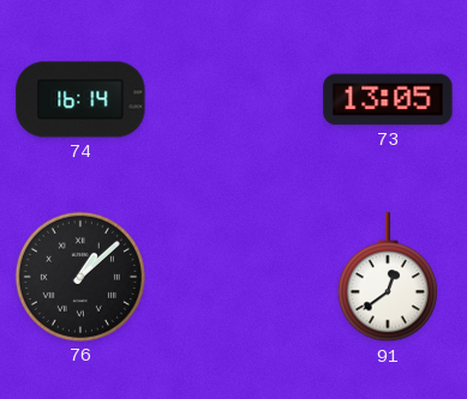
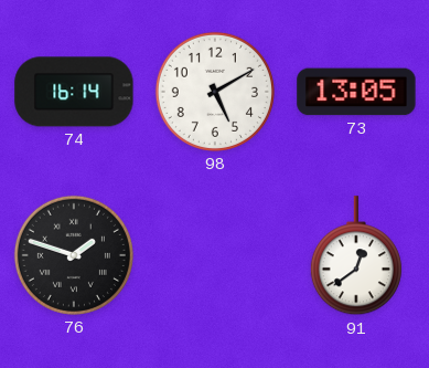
98: none -> 5:10
76: 1:08 -> 1:48
